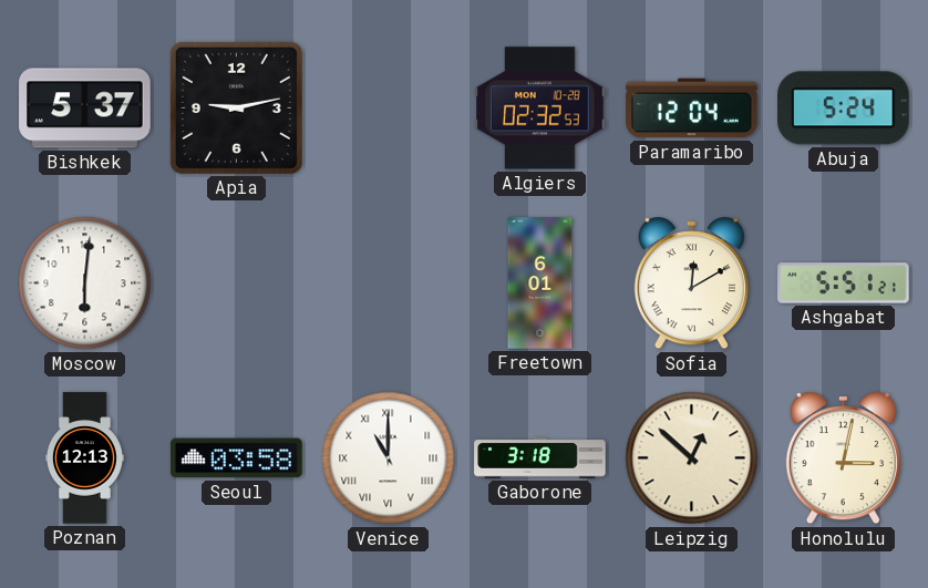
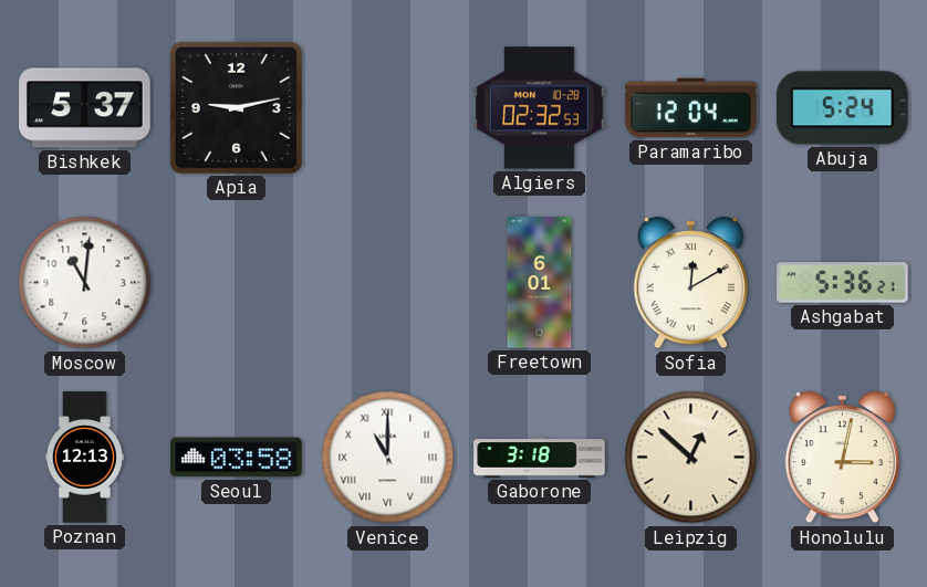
Moscow: 6:01 -> 11:01
Ashgabat: 5:51 -> 5:36
